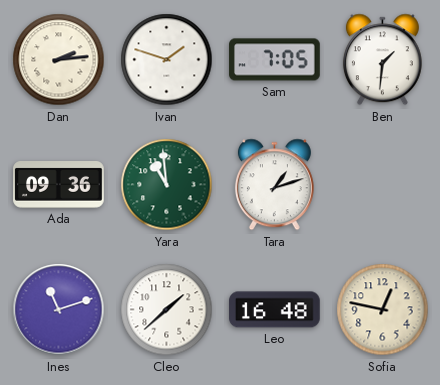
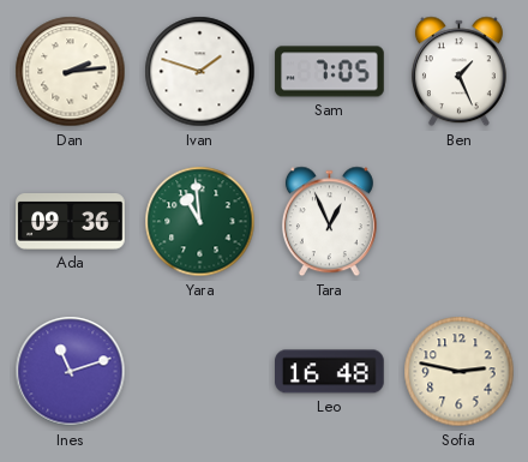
Ben: 1:31 -> 1:26
Tara: 1:12 -> 12:56
Cleo: 1:38 -> none
Sofia: 12:47 -> 2:47
